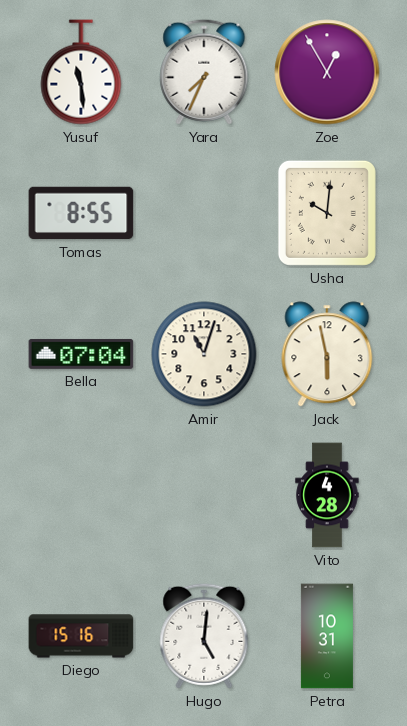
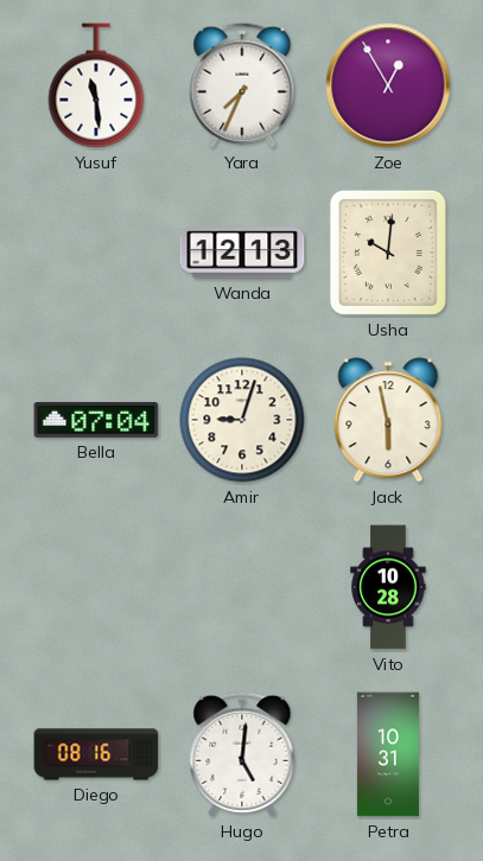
Tomas: 8:55 -> none
Wanda: none -> 12:13
Amir: 11:03 -> 9:03
Vito: 4:28 -> 10:28
Diego: 15:16 -> 08:16
